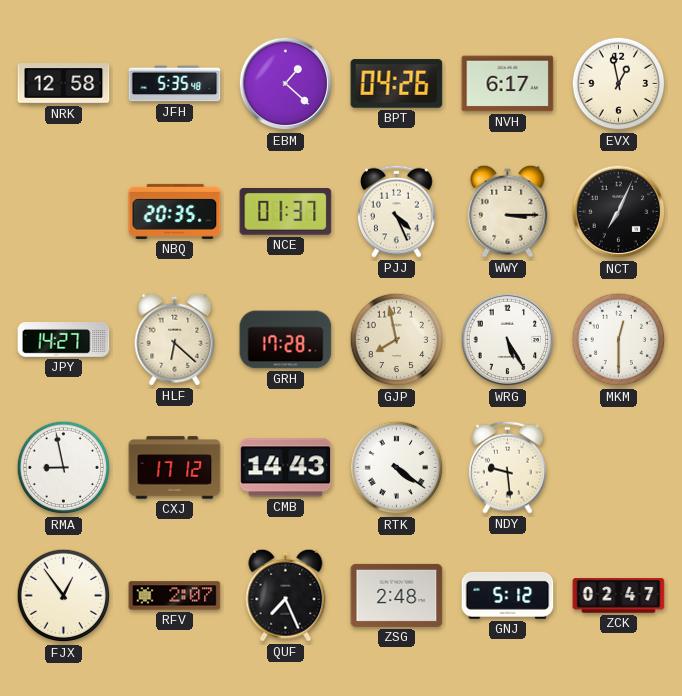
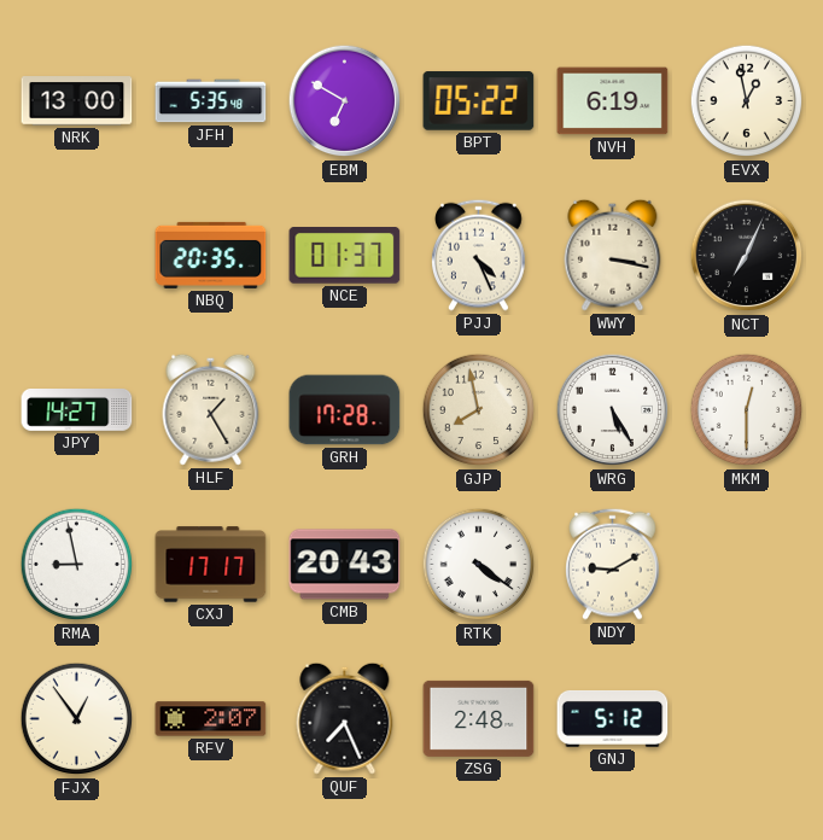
NRK: 12:58 -> 13:00
EBM: 1:22 -> 6:50
BPT: 04:26 -> 05:22
NVH: 6:17 -> 6:19
WWY: 3:15 -> 3:17
HLF: 6:22 -> 1:25
CXJ: 17:12 -> 17:17
CMB: 14:43 -> 20:43
NDY: 9:29 -> 9:10
ZCK: 02:47 -> none
